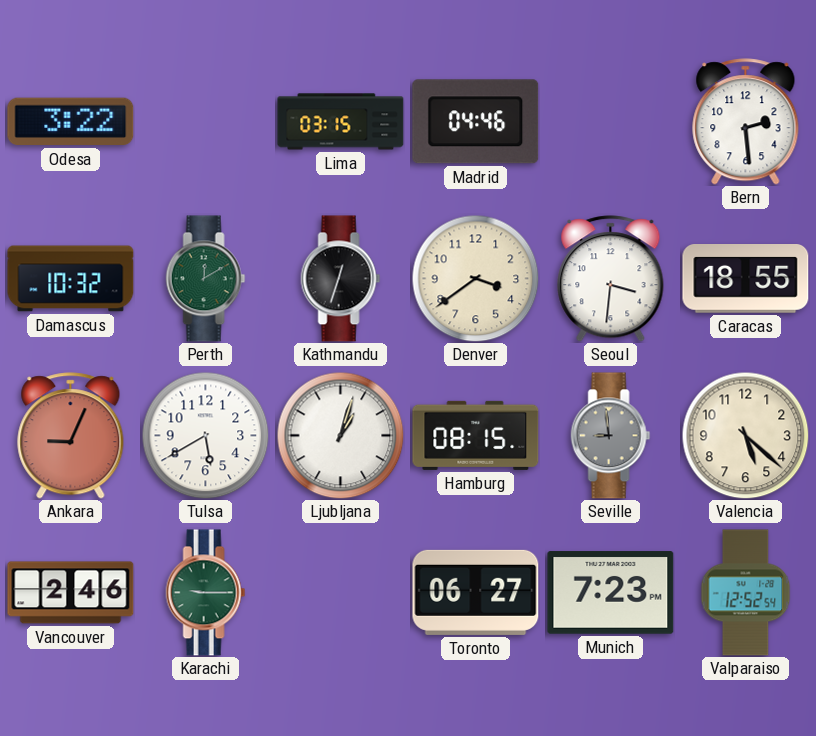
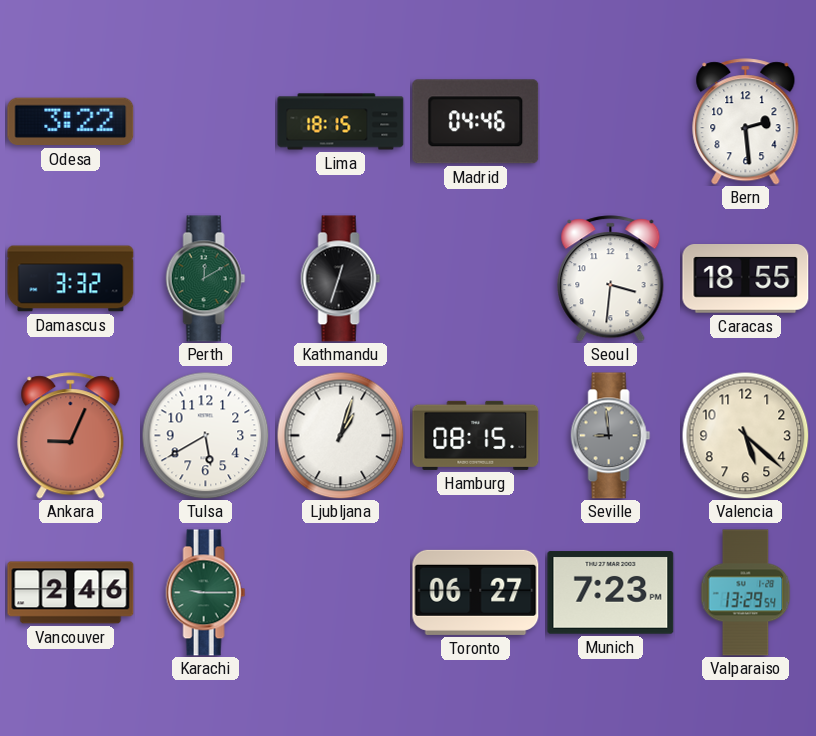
Lima: 03:15 -> 18:15
Damascus: 10:32 -> 3:32
Denver: 3:39 -> none
Valparaiso: 12:52 -> 13:29
